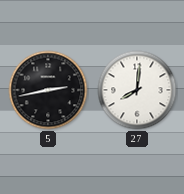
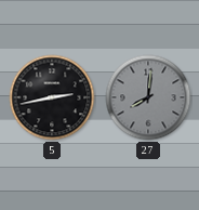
27 dial: white -> grey
